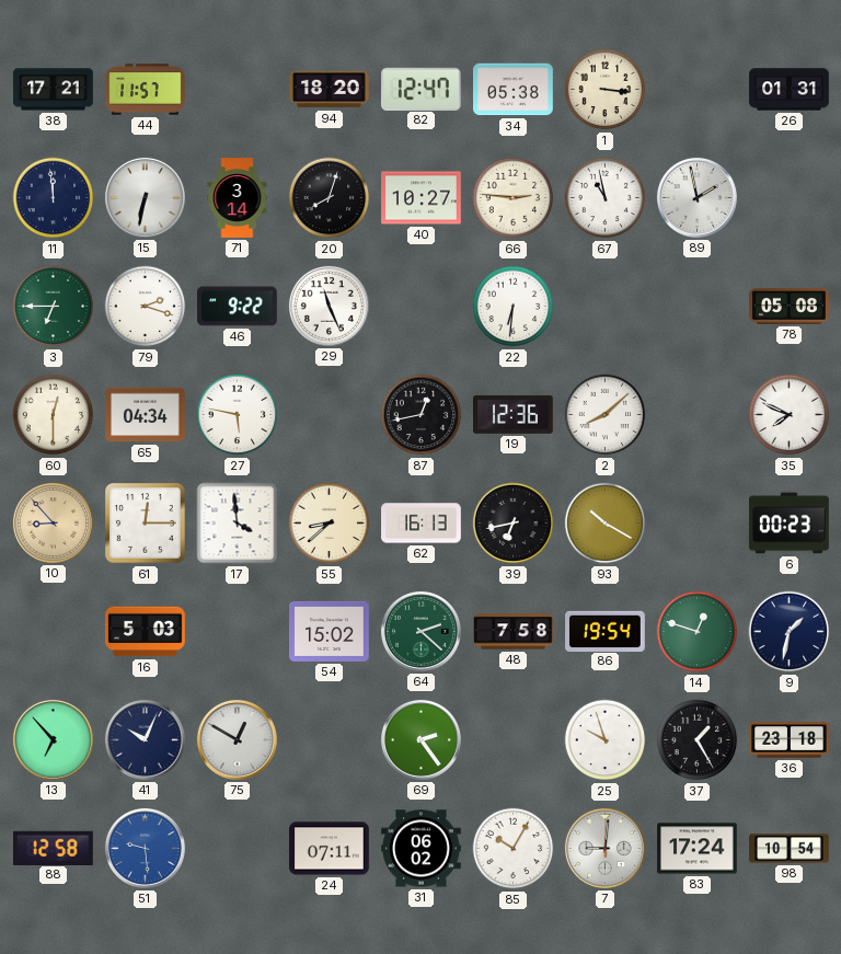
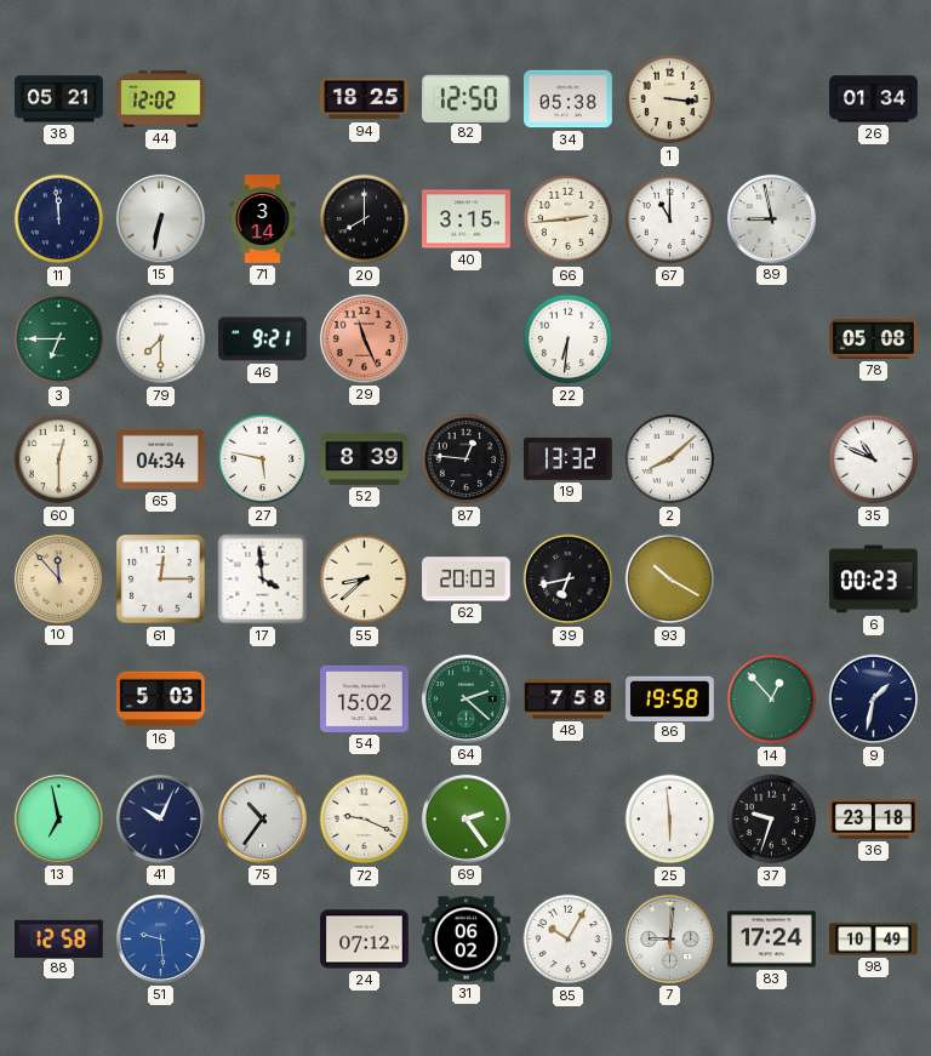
38: 17:21 -> 05:21
44: 11:57 -> 12:02
94: 18:20 -> 18:25
82: 12:47 -> 12:50
26: 01:31 -> 01:34
20: 8:03 -> 8:00
40: 10:27 -> 3:15
66: 2:46 -> 2:44
67: 10:58 -> 11:00
89: 1:58 -> 8:58
79: 2:18 -> 7:30
46: 9:22 -> 9:21
29 dial: white -> salmon
52: none -> 8:39
87: 12:43 -> 12:46
19: 12:36 -> 13:32
35: 7:49 -> 10:49
10: 8:53 -> 11:53
62: 16:13 -> 20:03
86: 19:54 -> 19:58
14: 12:48 -> 12:53
13: 6:53 -> 6:58
75: 12:50 -> 10:36
72: none -> 9:19
25: 9:57 -> 5:59
37: 1:25 -> 9:33
24: 07:11 -> 07:12
98: 10:54 -> 10:49
